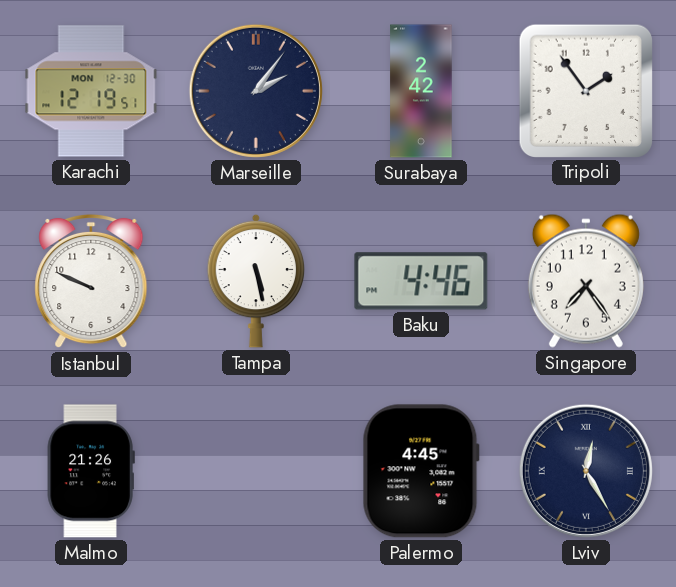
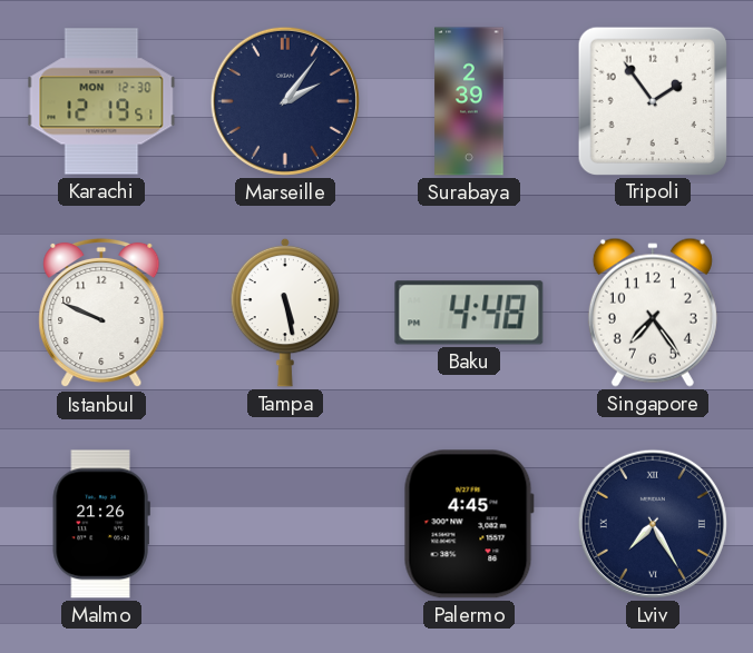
Surabaya: 2:42 -> 2:39
Baku: 4:46 -> 4:48
Lviv: 12:25 -> 7:25
